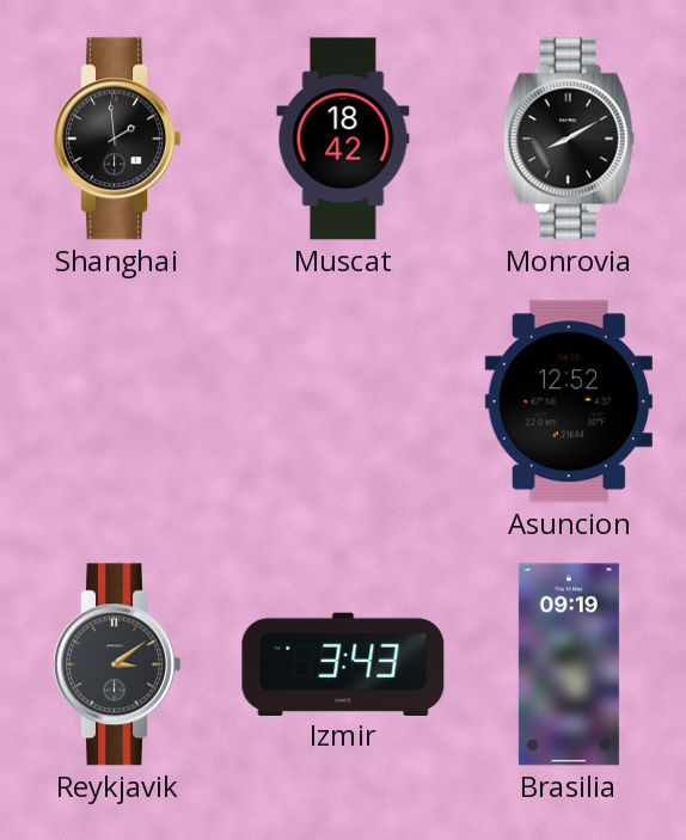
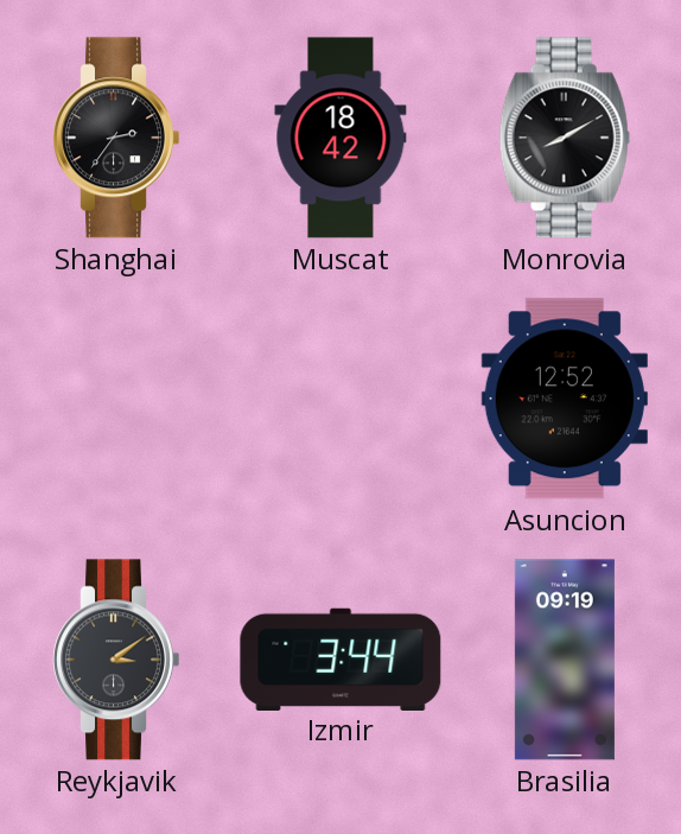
Shanghai: 1:59 -> 2:36
Izmir: 3:43 -> 3:44
